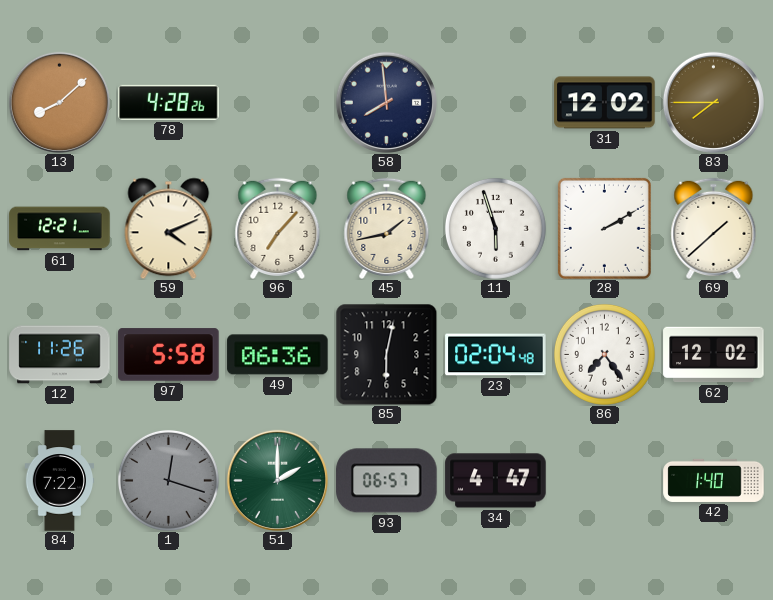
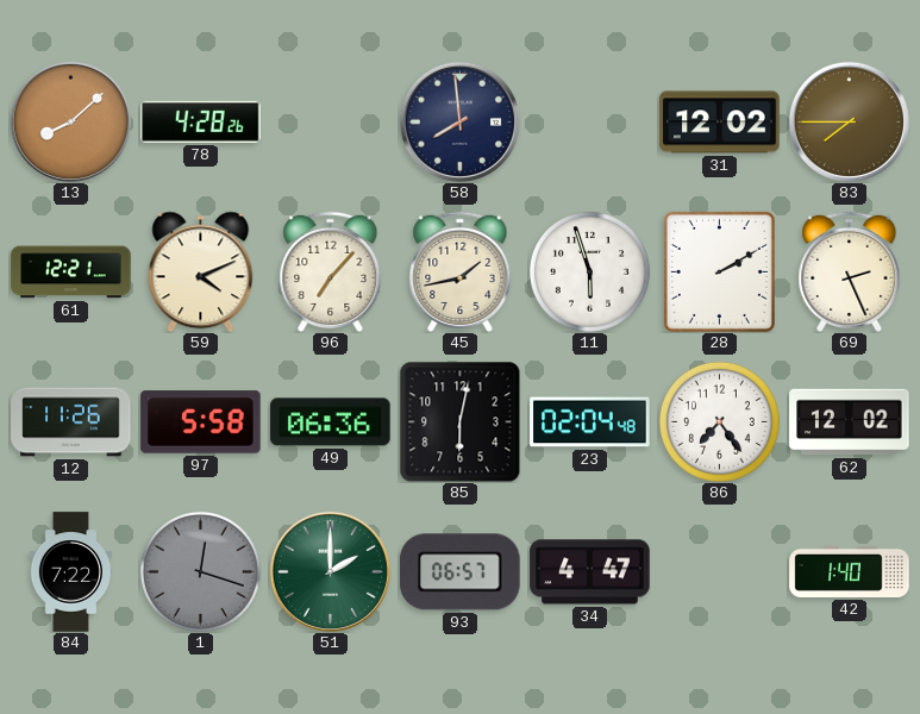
69: 1:38 -> 2:26
